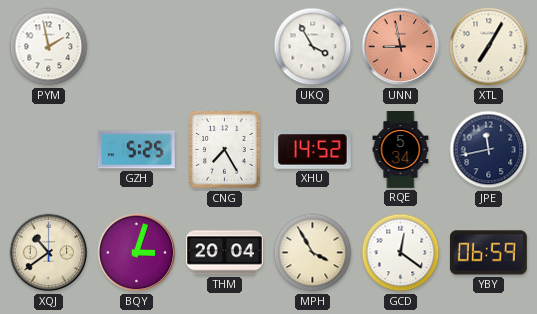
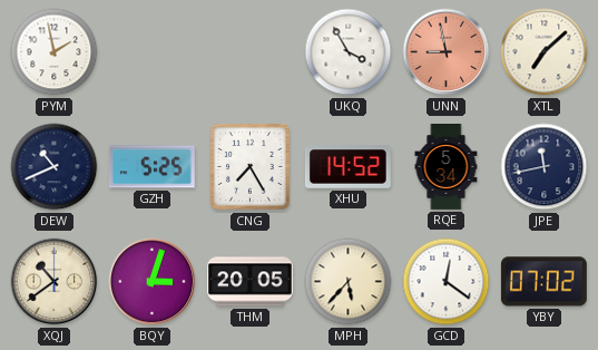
XTL: 7:05 -> 7:08
DEW: none -> 10:41
THM: 20:04 -> 20:05
MPH: 3:55 -> 5:37
YBY: 06:59 -> 07:02
